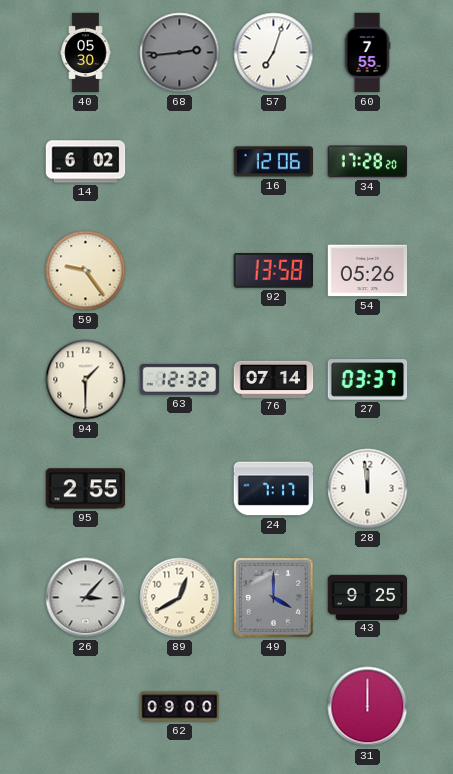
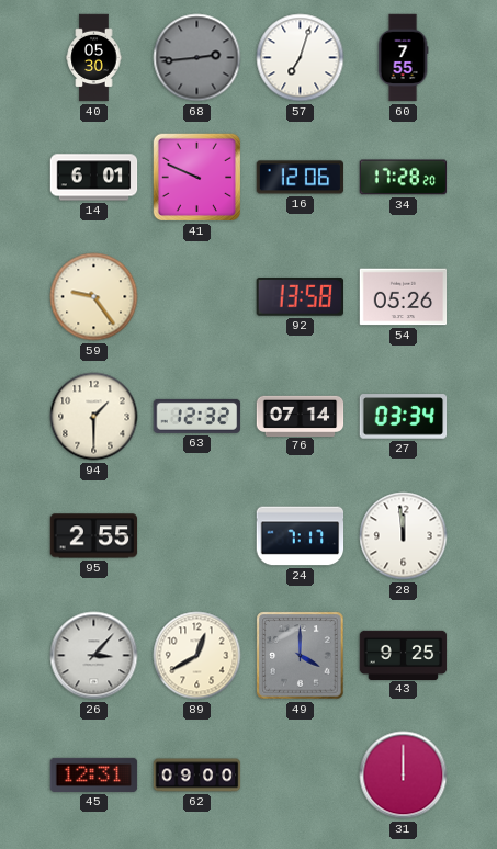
14: 6:02 -> 6:01
41: none -> 9:49
27: 03:37 -> 03:34
45: none -> 12:31
